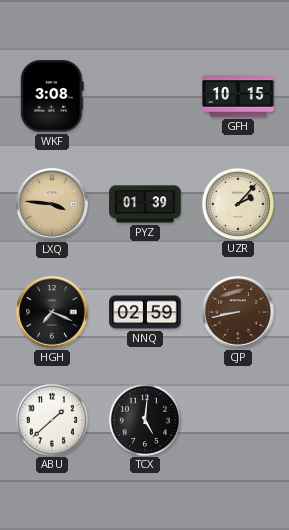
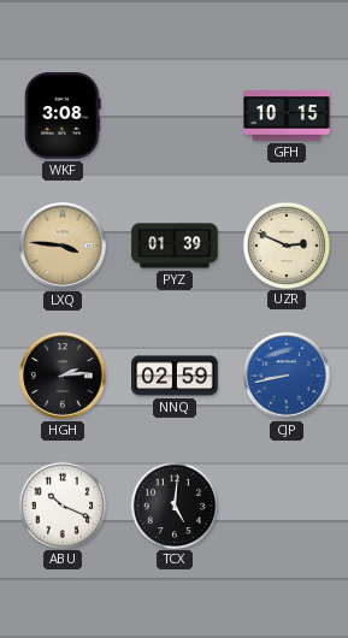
UZR: 2:07 -> 2:49
HGH: 7:19 -> 2:14
CJP dial: brown -> blue
ABU: 1:38 -> 10:19
